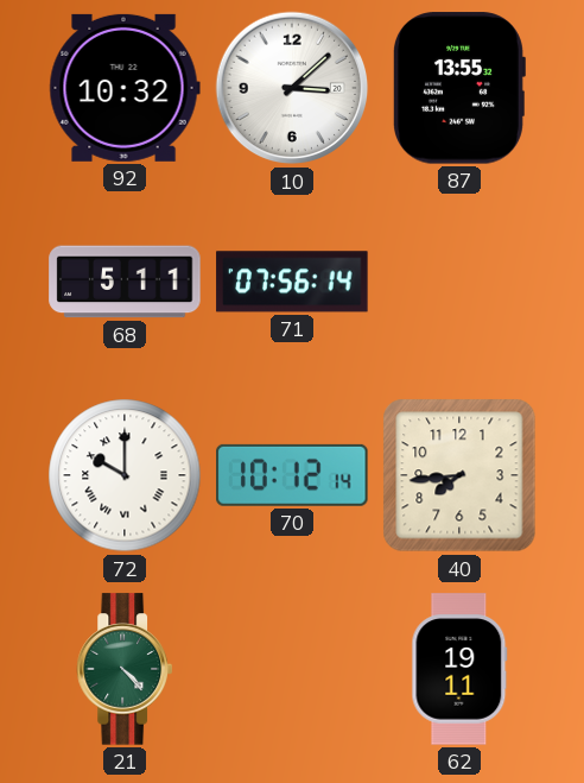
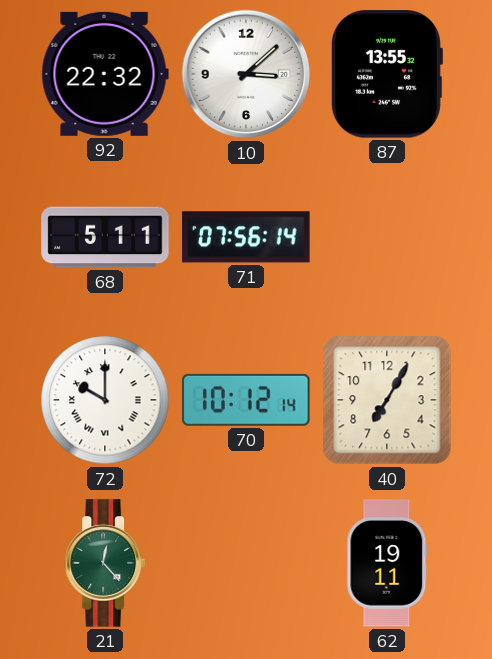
92: 10:32 -> 22:32
40: 7:44 -> 7:05
21: 4:23 -> 12:23
